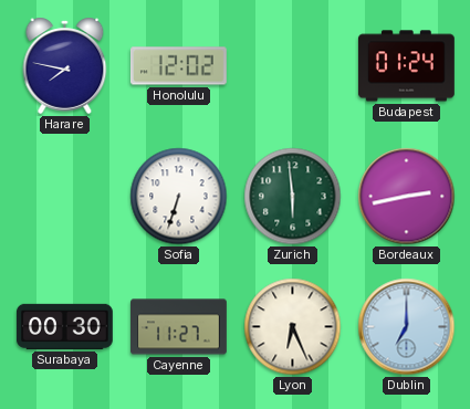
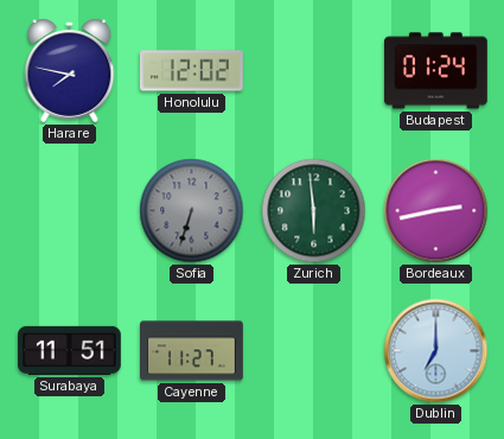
Sofia dial: white -> grey
Surabaya: 00:30 -> 11:51
Lyon: 6:26 -> none
